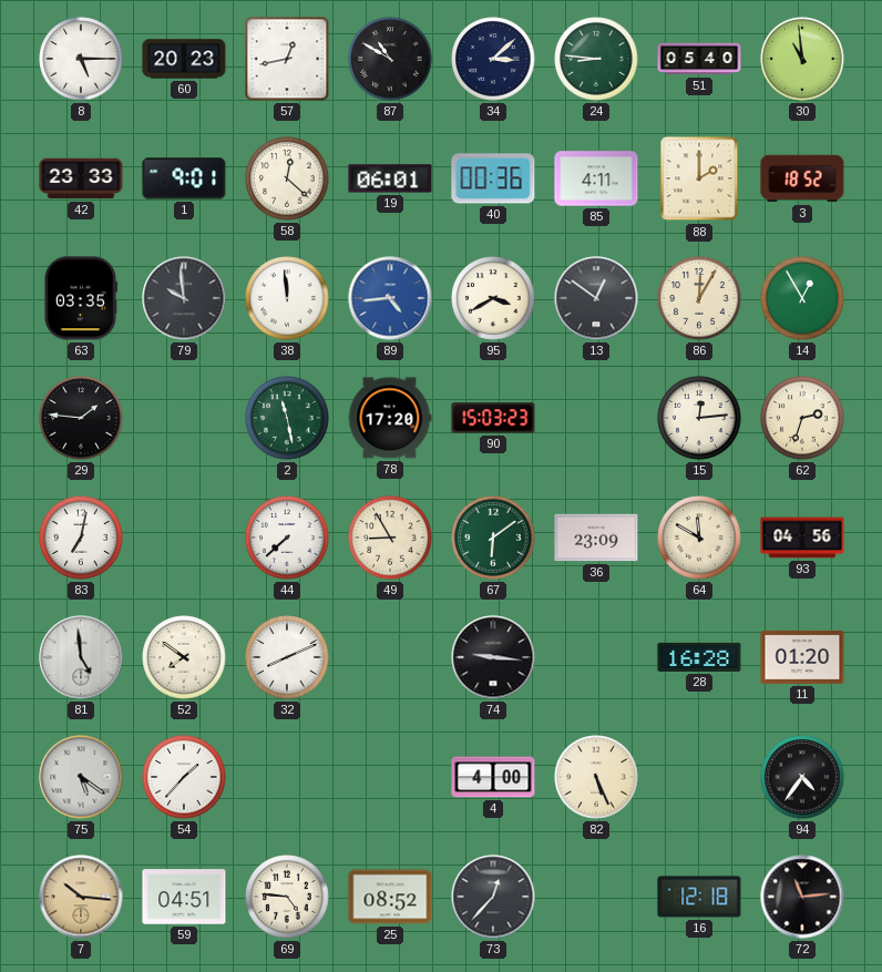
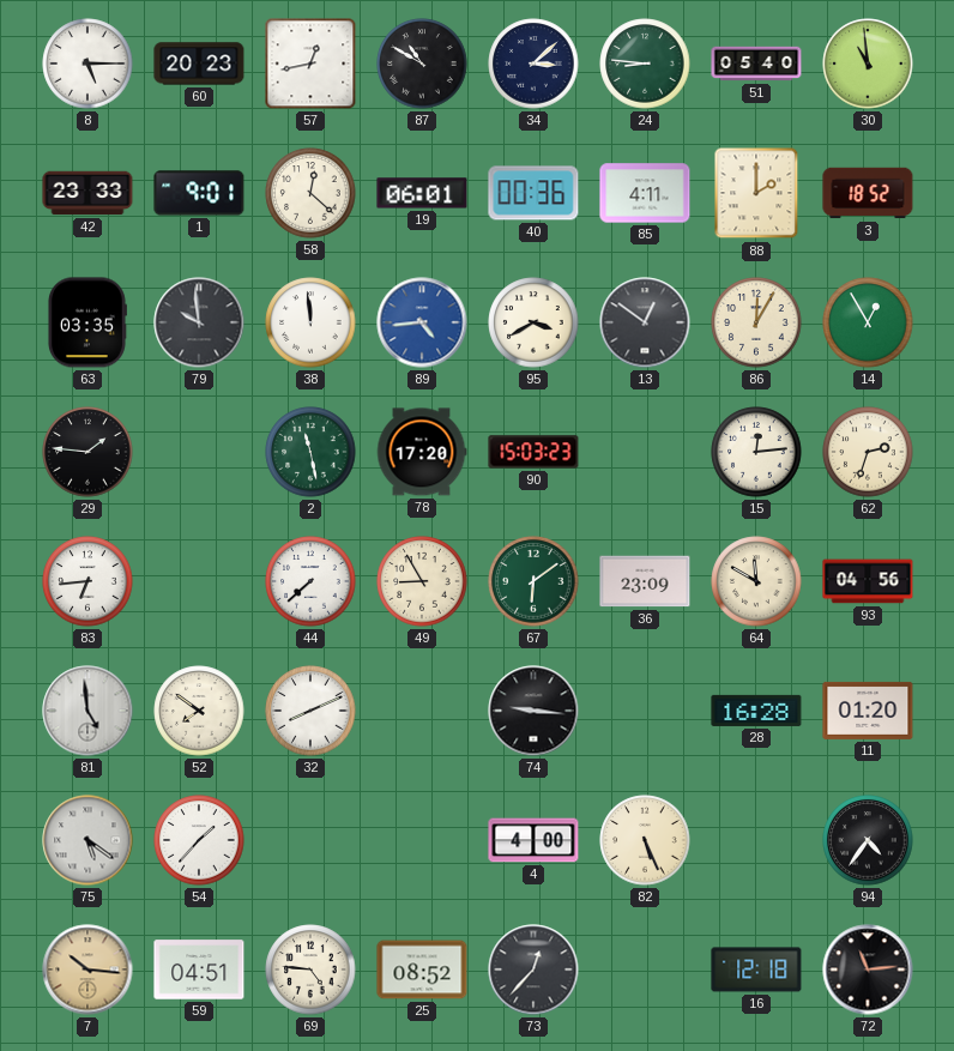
83: 7:02 -> 6:44
